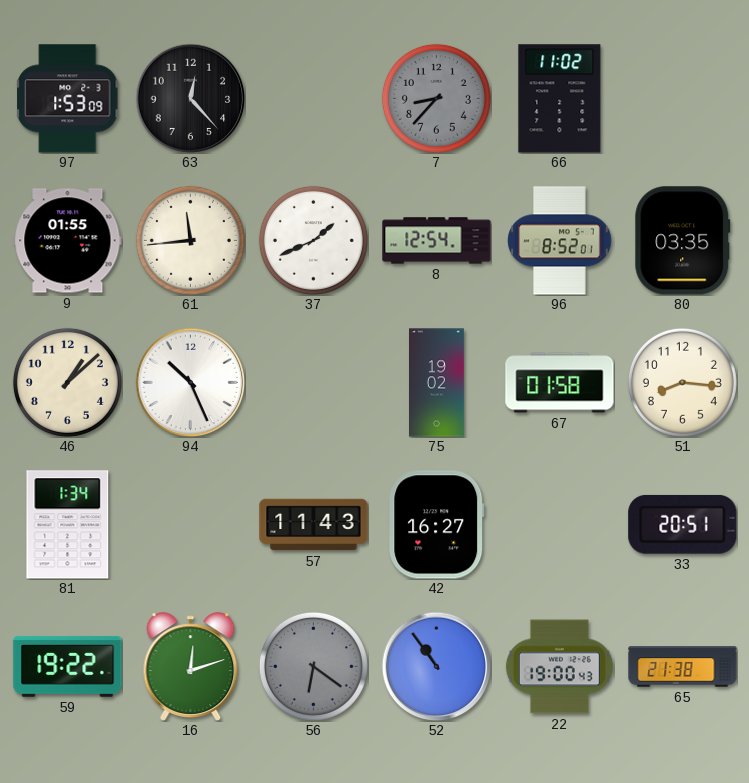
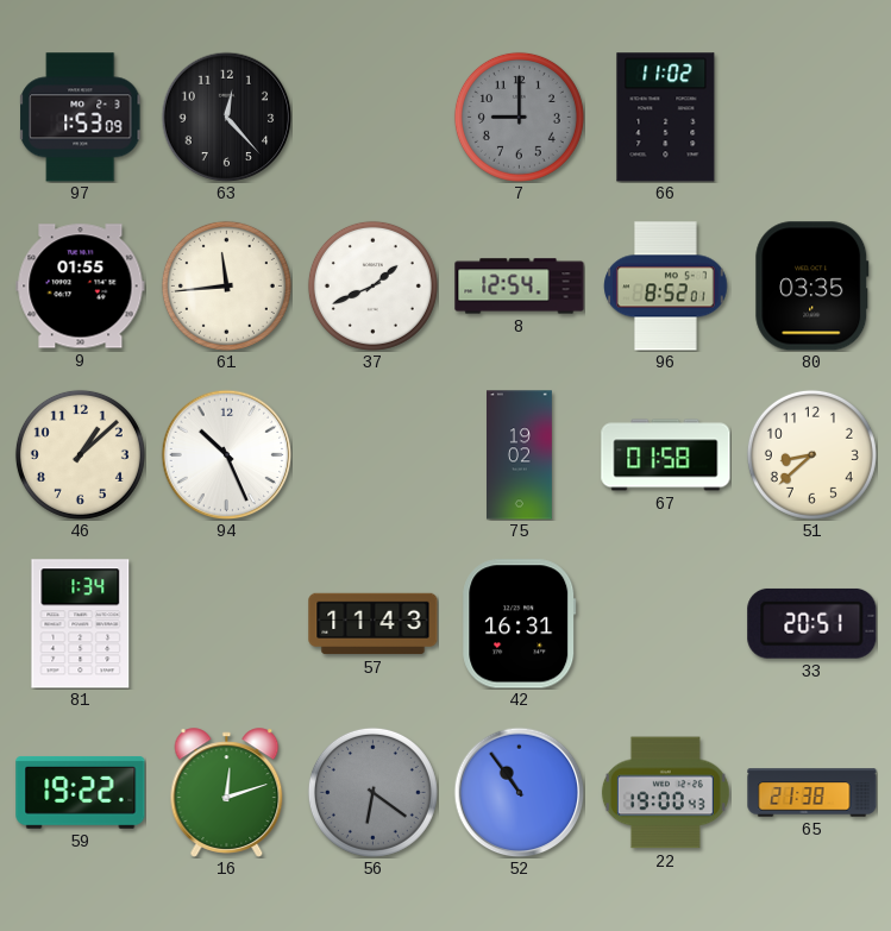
7: 8:37 -> 9:00
51: 8:16 -> 8:38
42: 16:27 -> 16:31
